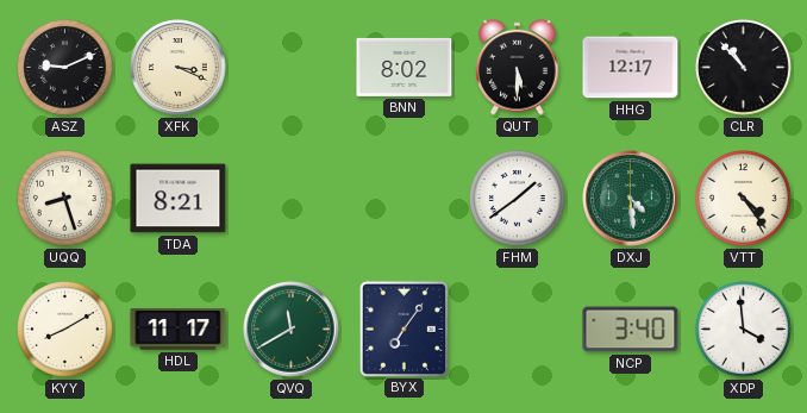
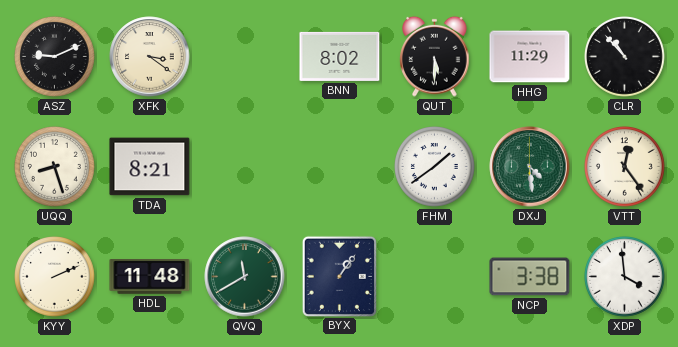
XFK: 3:19 -> 3:21
HHG: 12:17 -> 11:29
VTT: 4:24 -> 12:24
KYY: 8:10 -> 2:11
HDL: 11:17 -> 11:48
BYX: 7:06 -> 1:06
NCP: 3:40 -> 3:38
